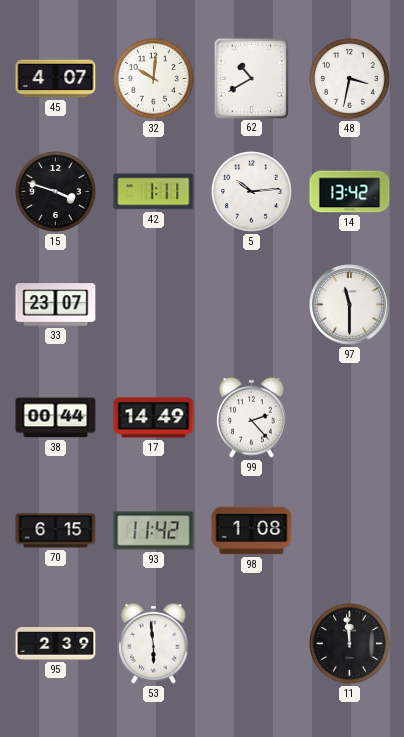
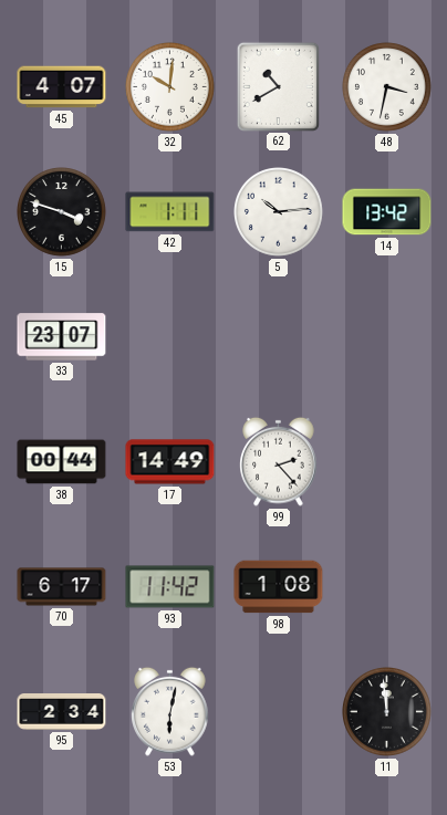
97: 11:30 -> none
70: 6:15 -> 6:17
95: 2:39 -> 2:34
53: 5:59 -> 6:02
